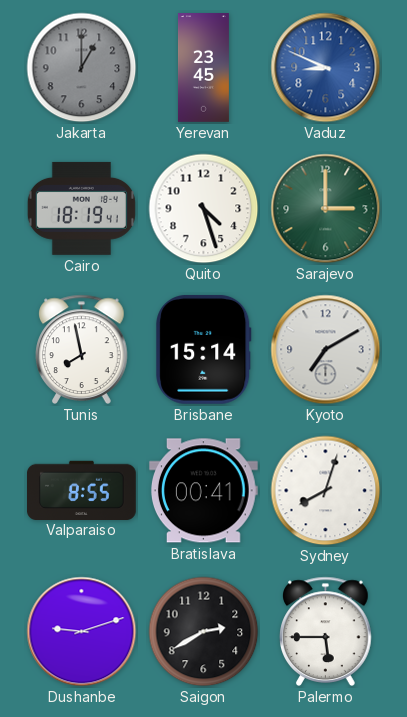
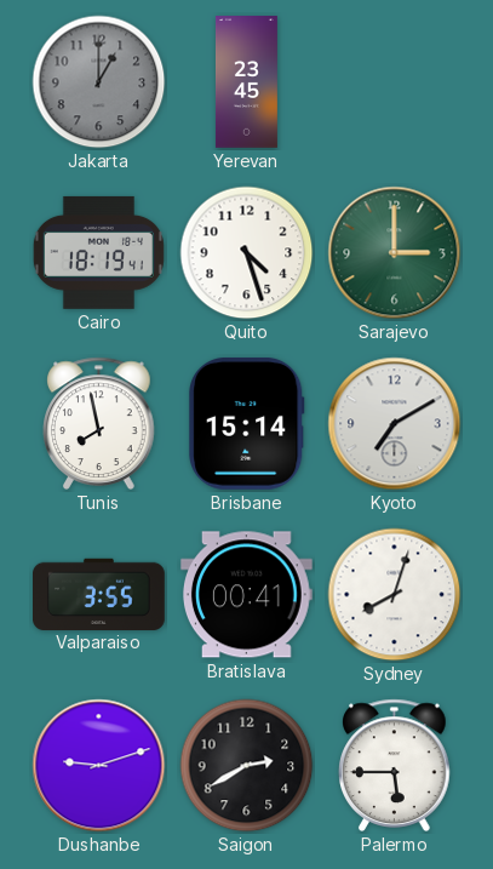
Vaduz: 8:49 -> none
Valparaiso: 8:55 -> 3:55
